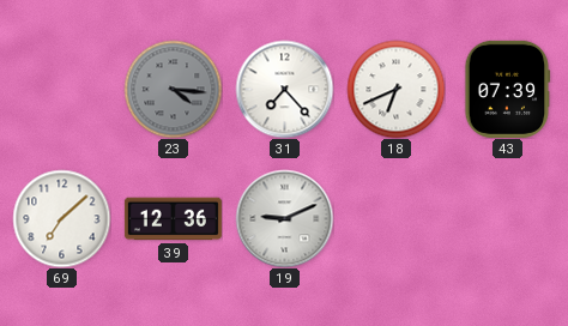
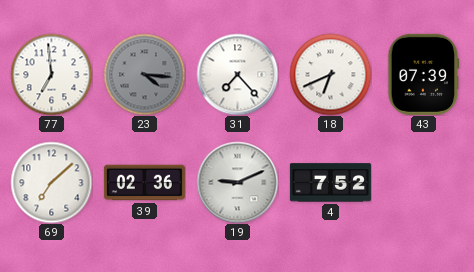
77: none -> 6:59
39: 12:36 -> 02:36
4: none -> 7:52
